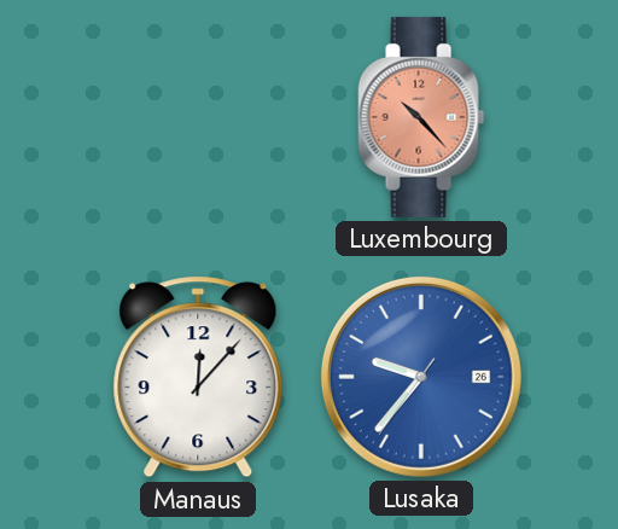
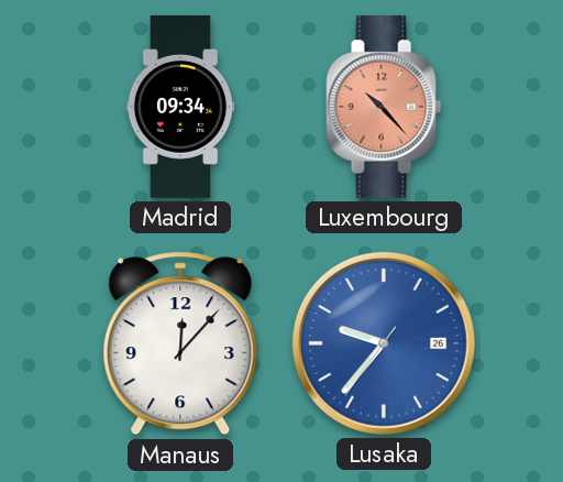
Madrid: none -> 09:34
